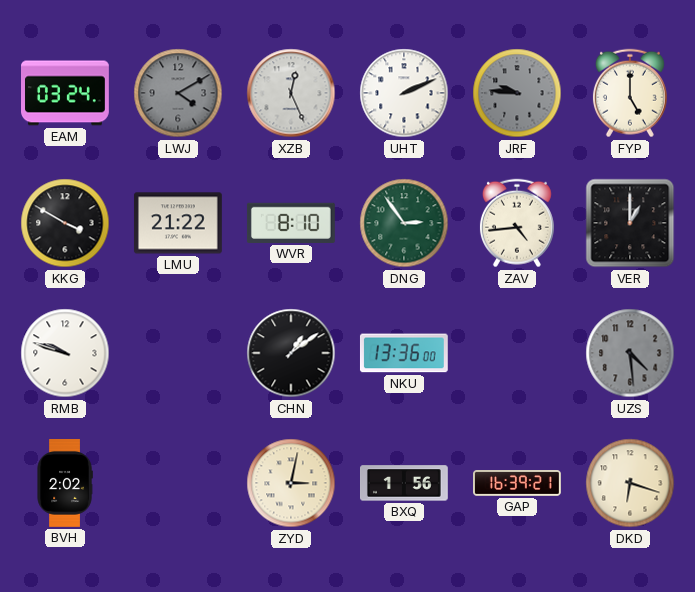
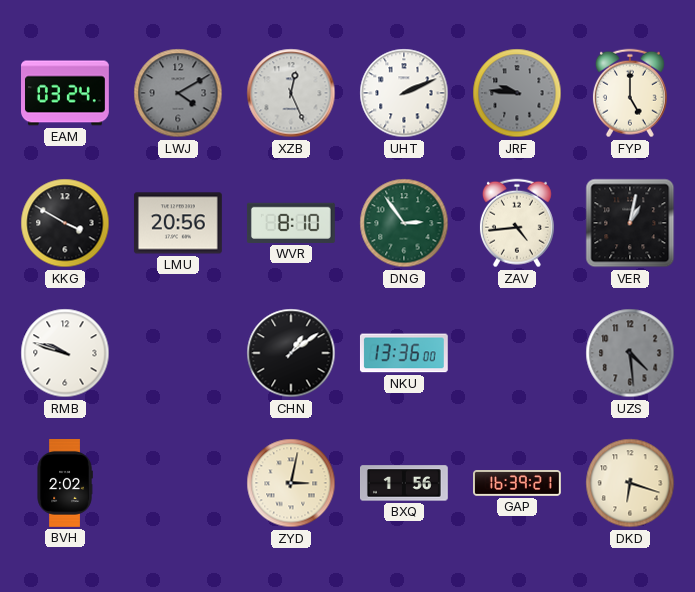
LMU: 21:22 -> 20:56
VER: 1:00 -> 1:02
